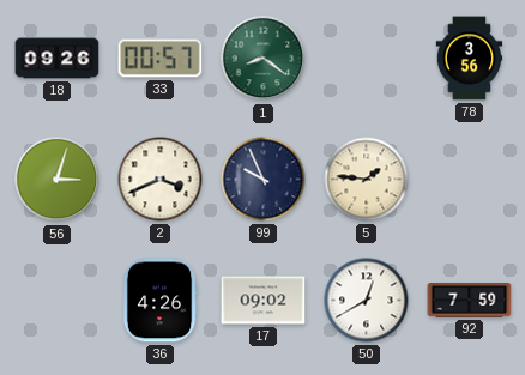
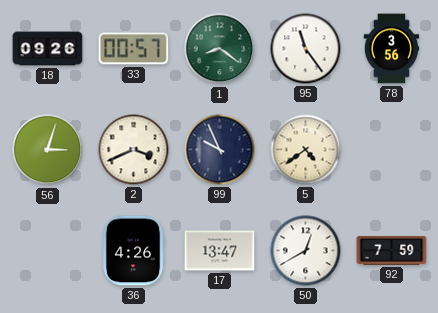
95: none -> 11:24
5: 1:46 -> 4:39
17: 09:02 -> 13:47
